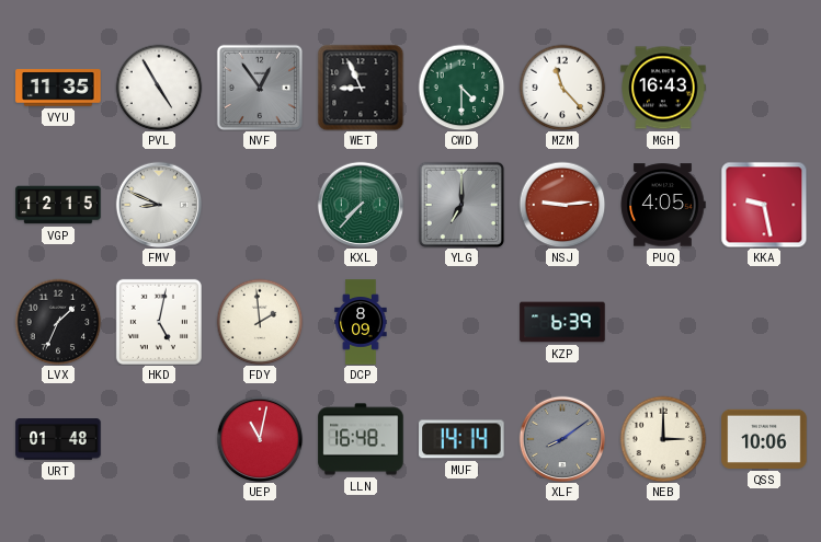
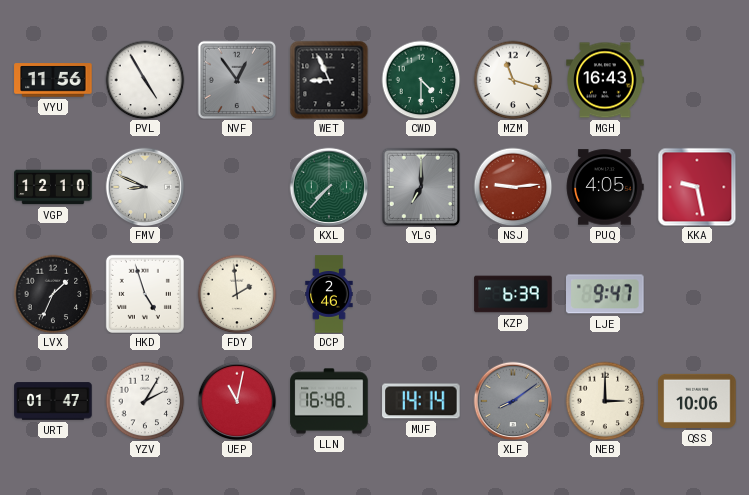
VYU: 11:35 -> 11:56
MZM: 11:23 -> 11:18
VGP: 12:15 -> 12:10
HKD: 5:02 -> 4:57
DCP: 8:09 -> 2:46
LJE: none -> 9:47
URT: 01:48 -> 01:47
YZV: none -> 2:05
